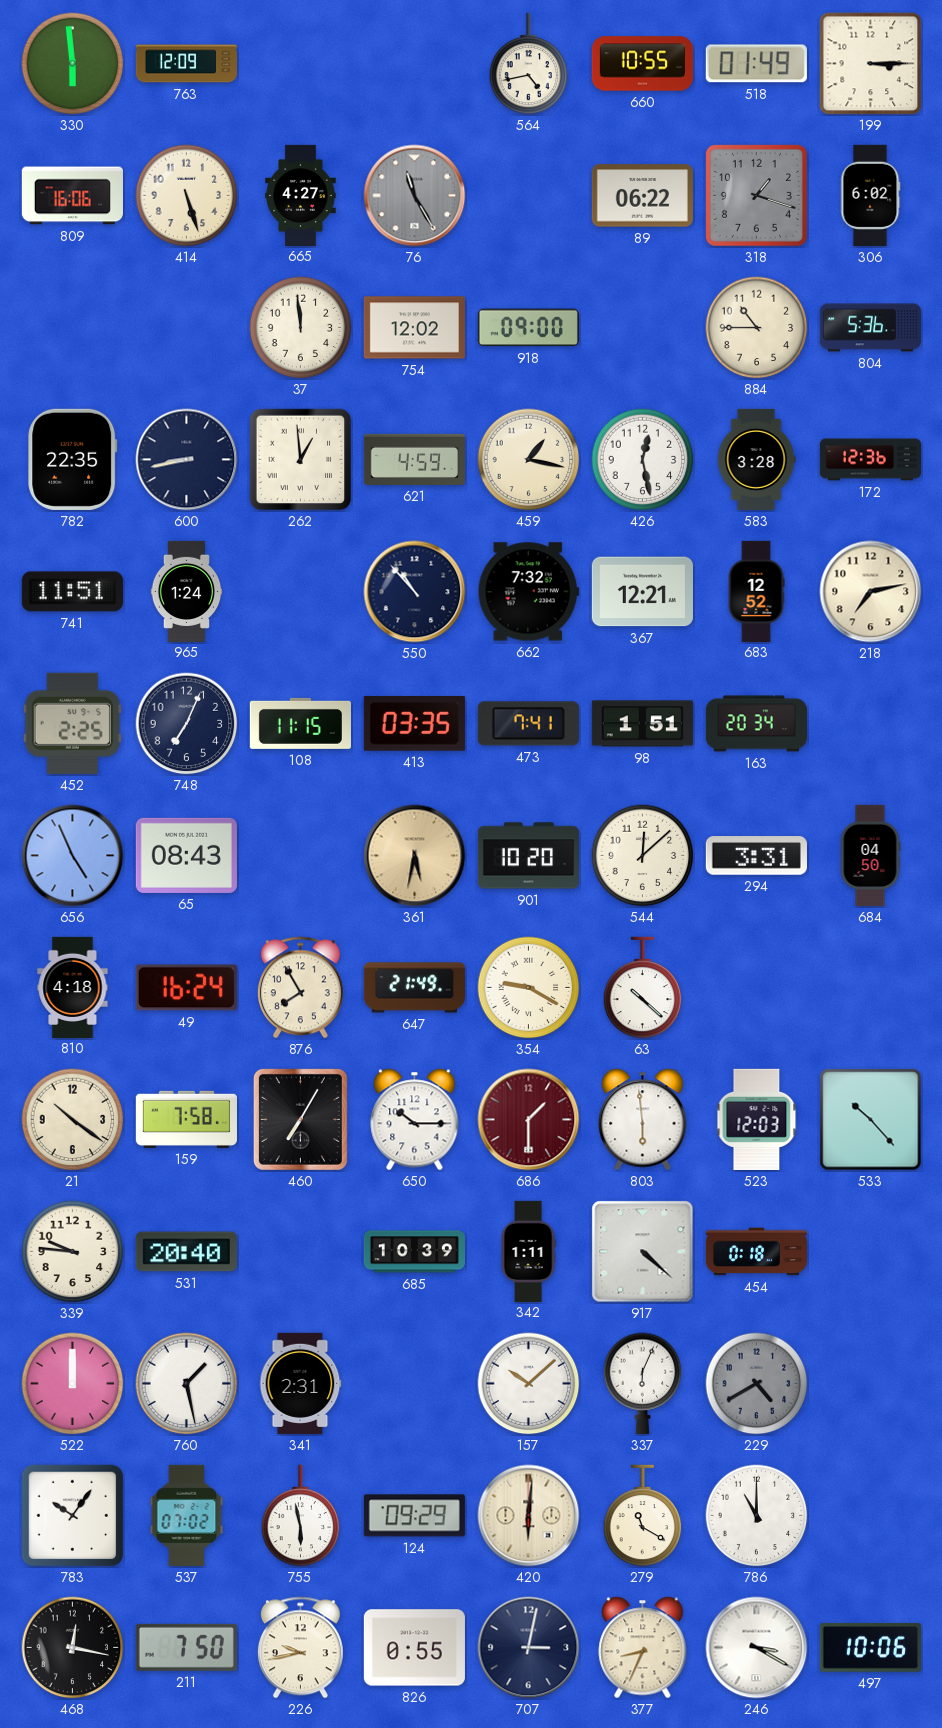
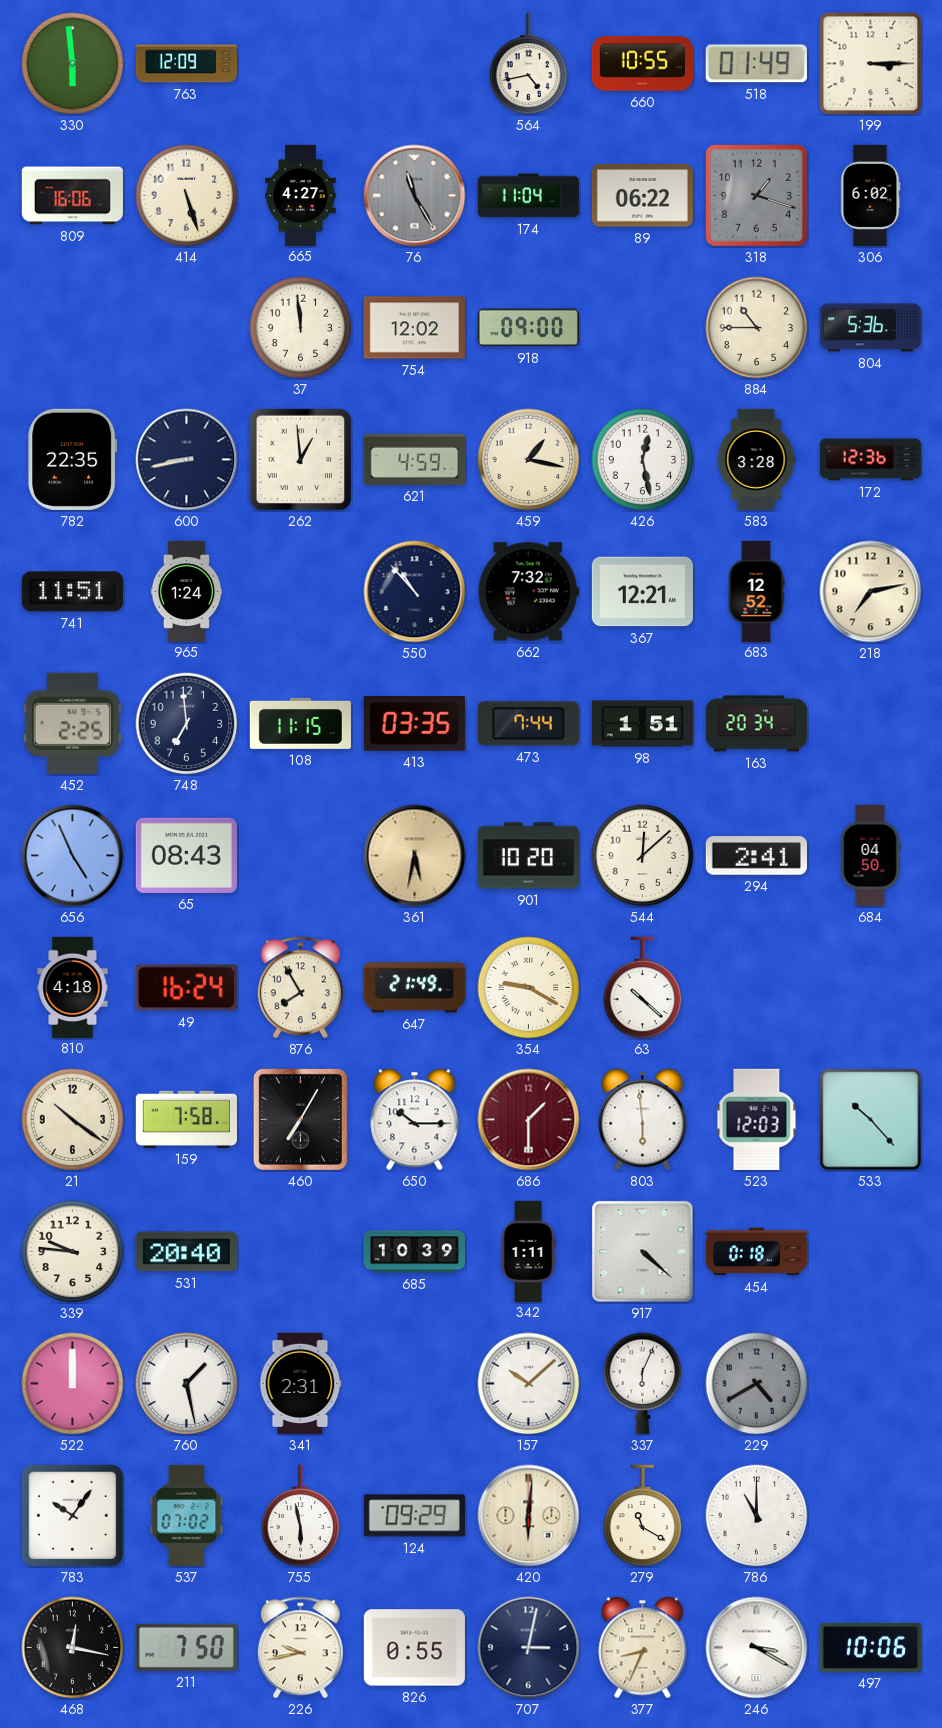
174: none -> 11:04
748: 7:04 -> 6:59
473: 7:41 -> 7:44
294: 3:31 -> 2:41
